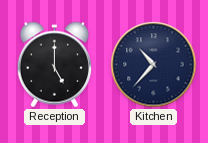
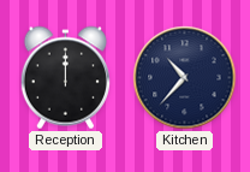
Reception: 5:00 -> 12:00
